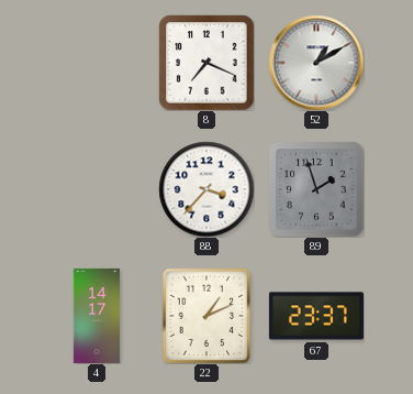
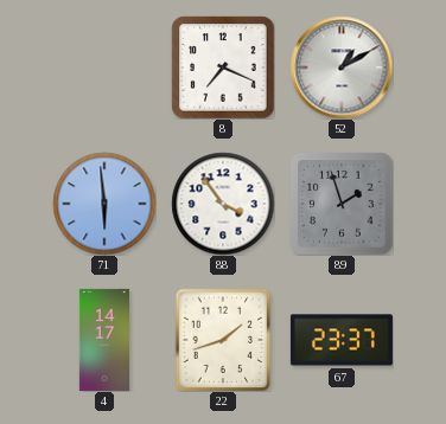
71: none -> 5:59
88: 3:37 -> 3:54
22: 1:11 -> 1:42
